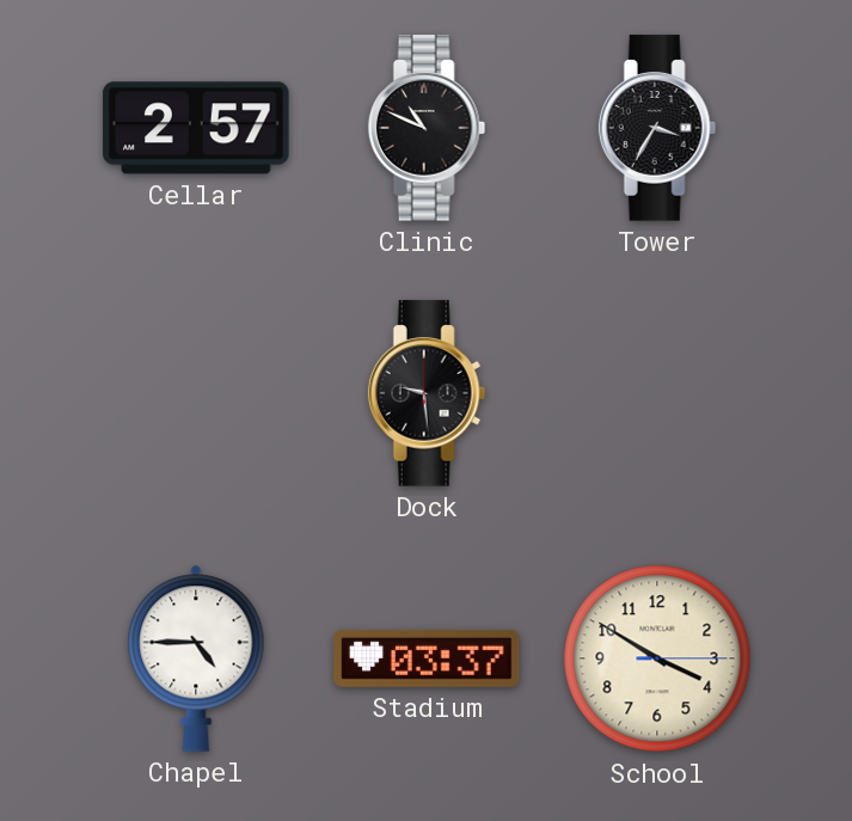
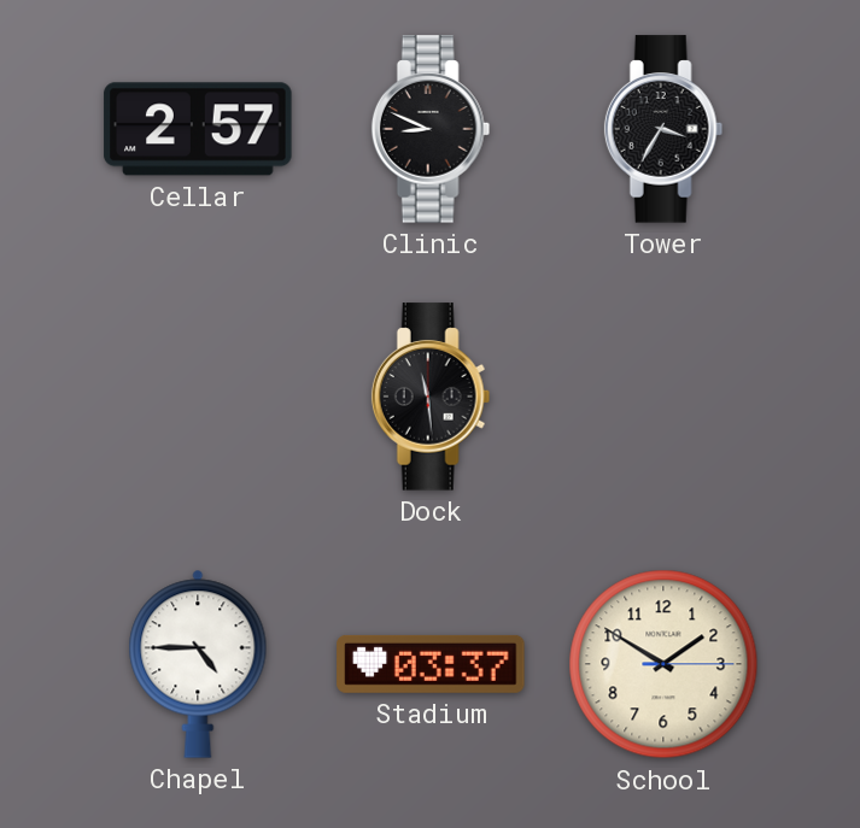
Clinic: 10:49 -> 8:49
Dock: 9:29 -> 11:29
School: 3:50 -> 1:50
